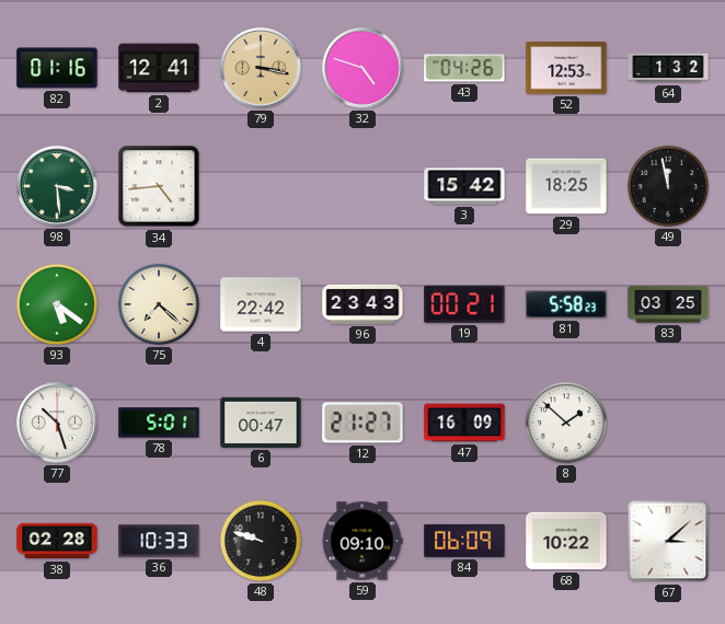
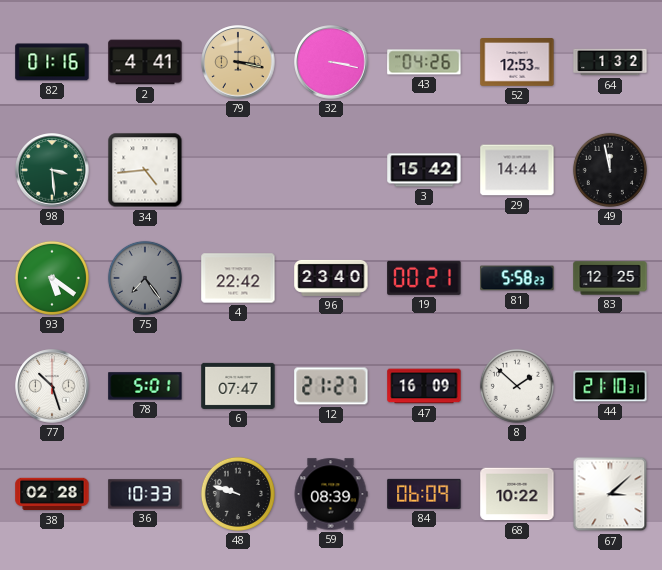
2: 12:41 -> 4:41
32: 4:48 -> 3:17
29: 18:25 -> 14:44
75: 7:22 -> 7:24
75 dial: cream -> grey
96: 23:43 -> 23:40
83: 03:25 -> 12:25
6: 00:47 -> 07:47
44: none -> 21:10
59: 09:10 -> 08:39
